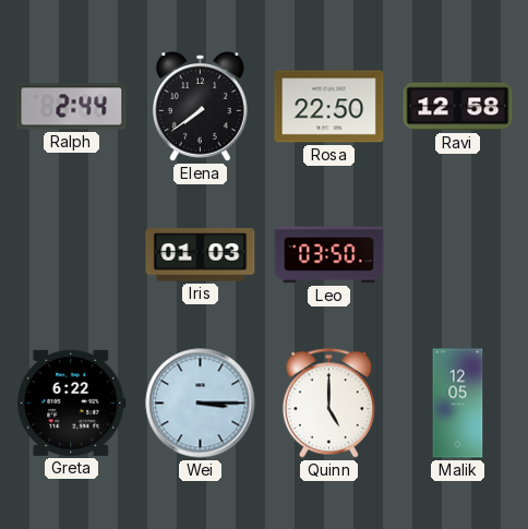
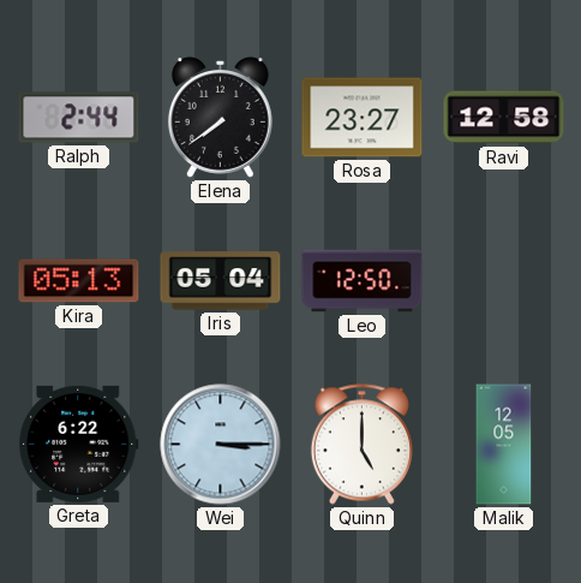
Rosa: 22:50 -> 23:27
Kira: none -> 05:13
Iris: 01:03 -> 05:04
Leo: 03:50 -> 12:50
